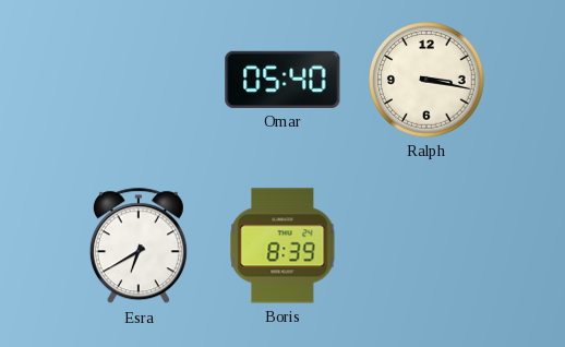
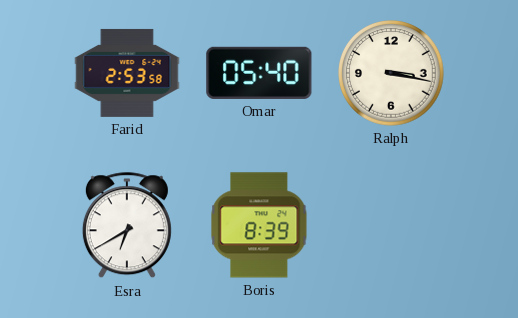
Farid: none -> 2:53
